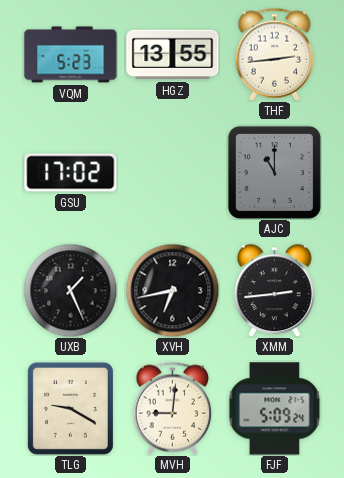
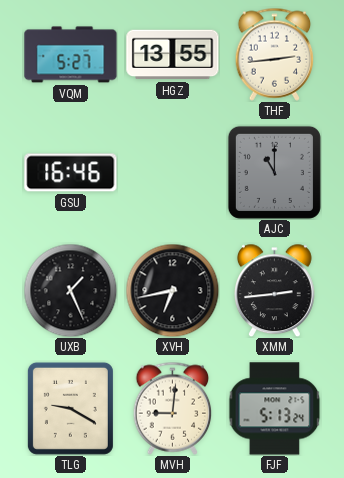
VQM: 5:23 -> 5:27
GSU: 17:02 -> 16:46
FJF: 5:09 -> 5:13
